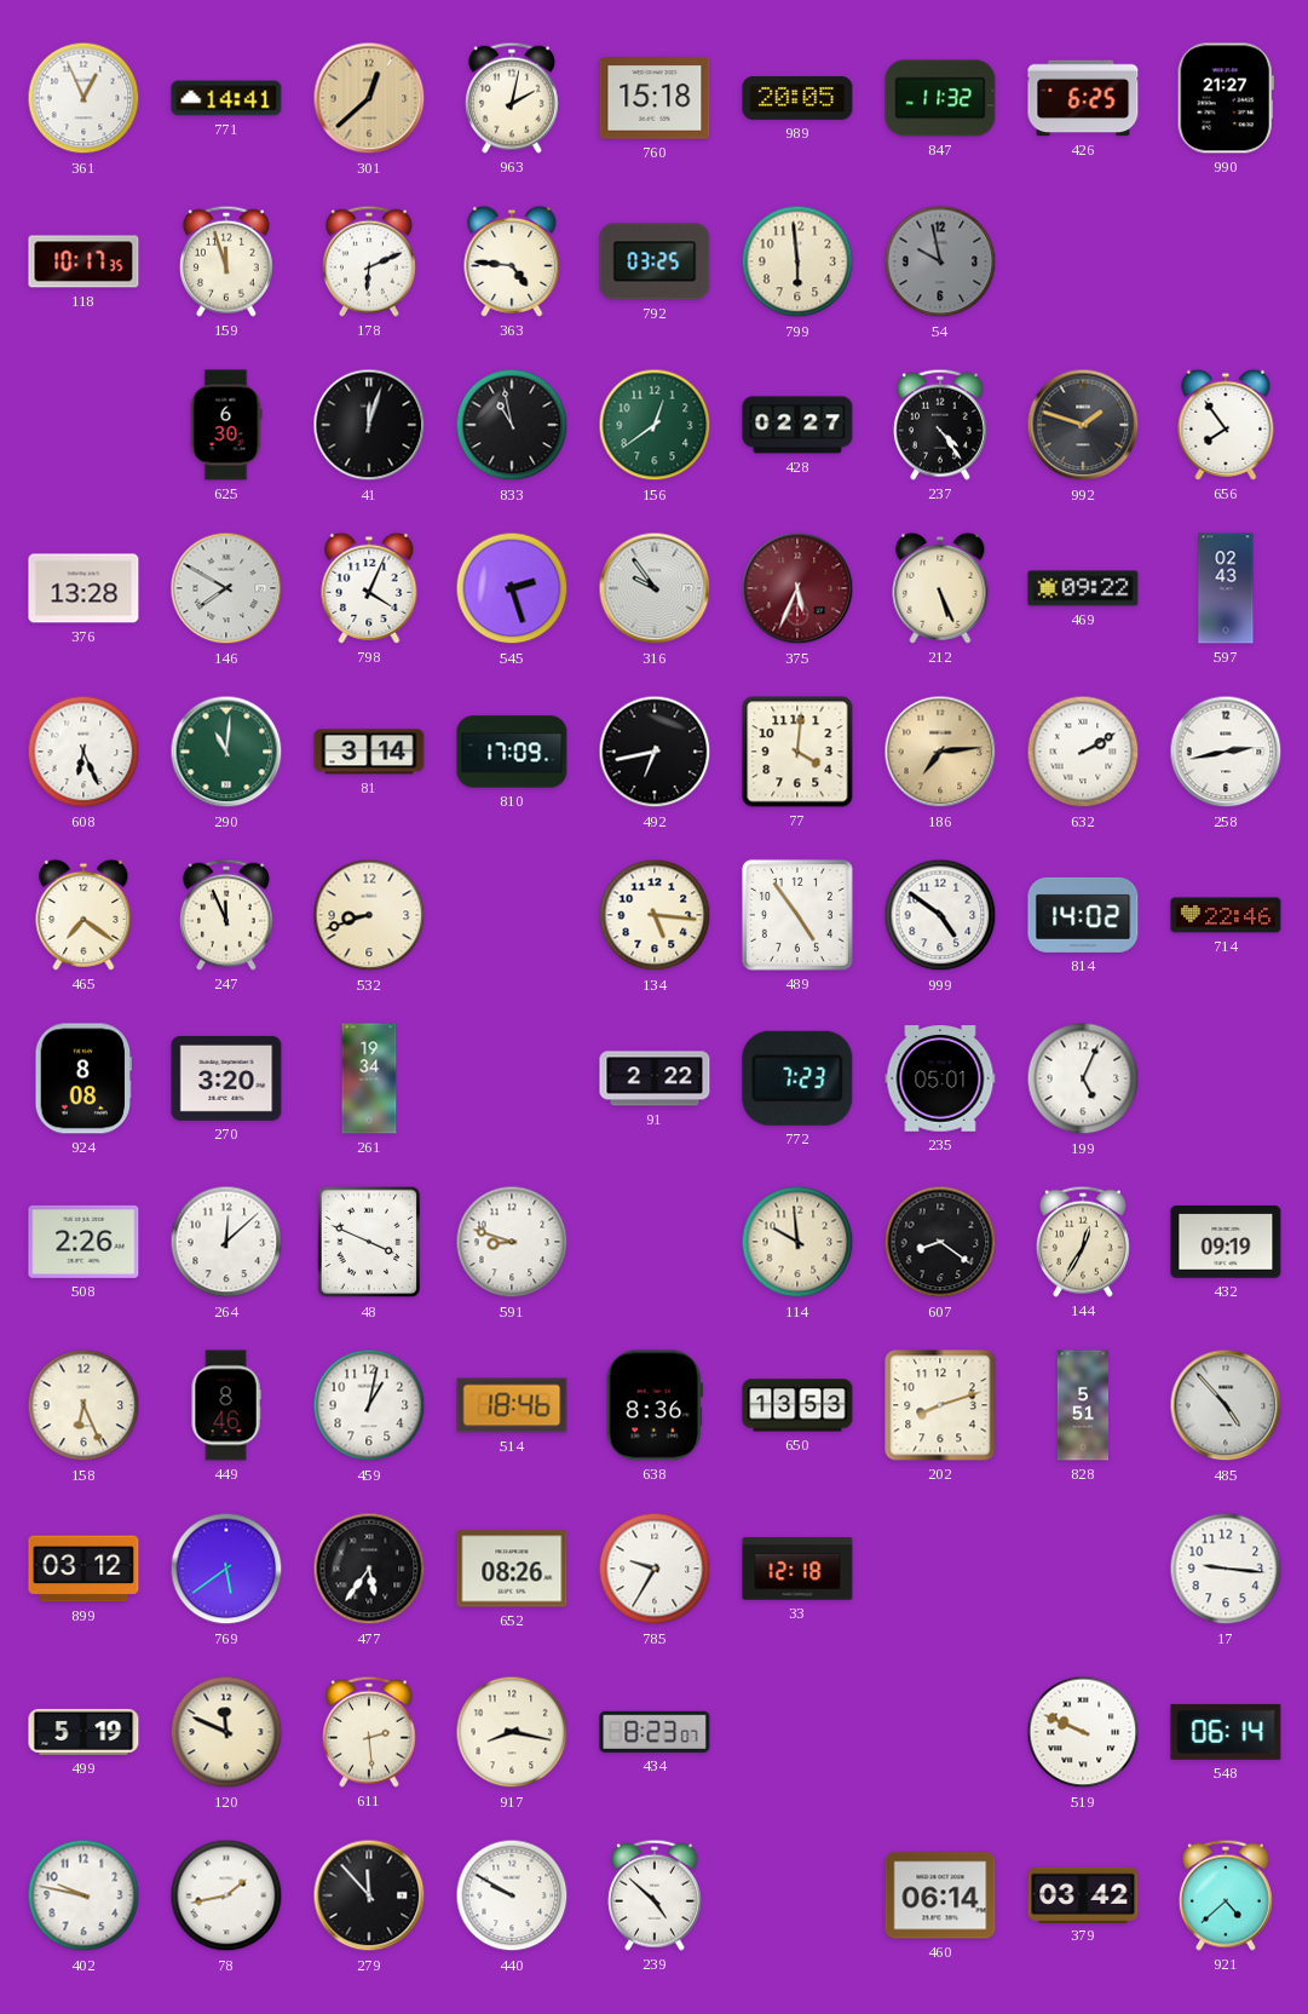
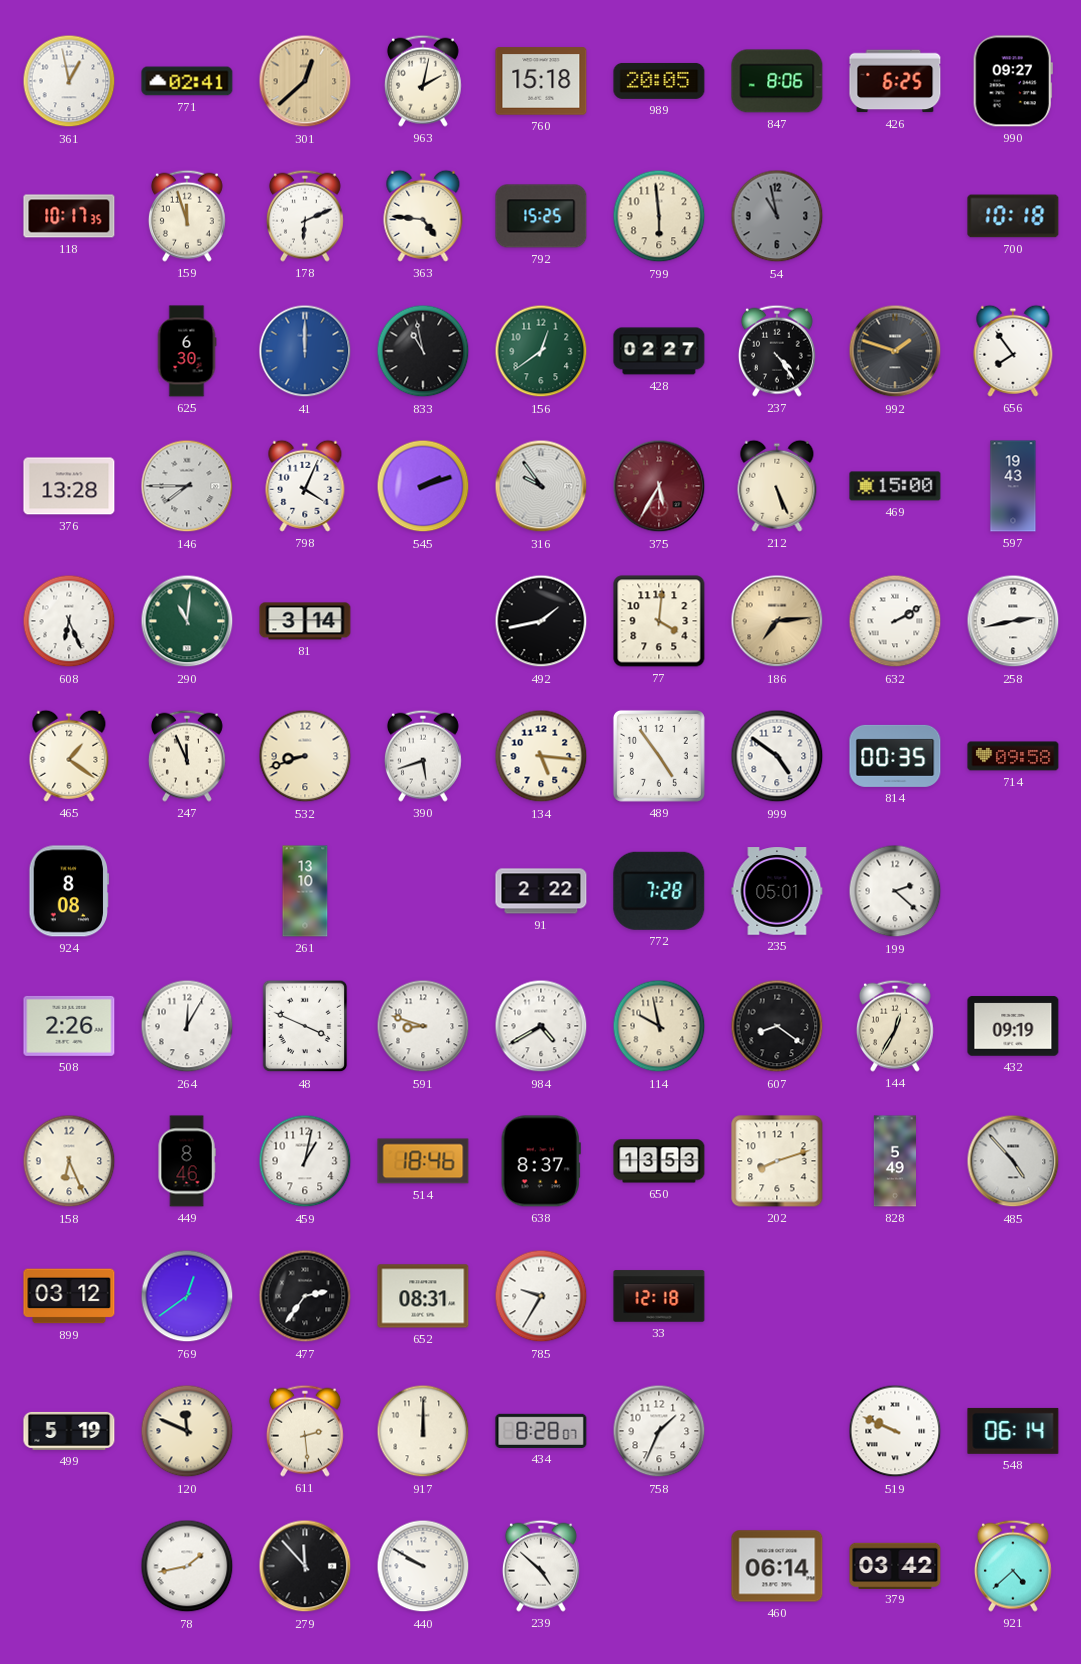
361: 12:56 -> 12:58
771: 14:41 -> 02:41
847: 11:32 -> 8:06
990: 21:27 -> 09:27
792: 03:25 -> 15:25
54: 9:58 -> 10:58
700: none -> 10:18
41: 12:03 -> 12:00
41 dial: black -> blue
146: 7:50 -> 7:45
545: 2:27 -> 2:12
375: 5:34 -> 5:35
469: 09:22 -> 15:00
597: 02:43 -> 19:43
810: 17:09 -> none
492: 6:43 -> 1:43
465: 7:21 -> 1:21
390: none -> 5:42
814: 14:02 -> 00:35
714: 22:46 -> 09:58
270: 3:20 -> none
261: 19:34 -> 13:10
772: 7:23 -> 7:28
199: 5:04 -> 2:22
264: 12:08 -> 12:05
984: none -> 4:40
114: 9:59 -> 9:58
638: 8:36 -> 8:37
828: 5:51 -> 5:49
769: 5:39 -> 12:39
477: 5:36 -> 2:36
652: 08:26 -> 08:31
17: 9:16 -> none
917: 8:17 -> 12:00
434: 8:23 -> 8:28
758: none -> 1:34
402: 9:47 -> none
